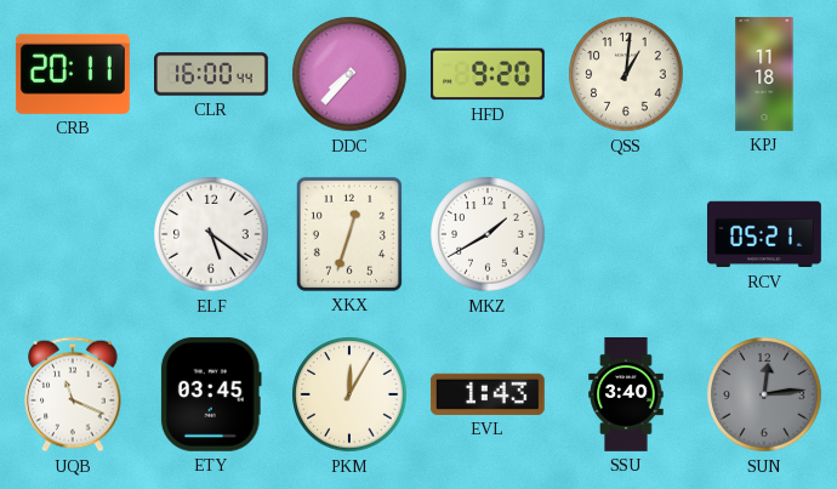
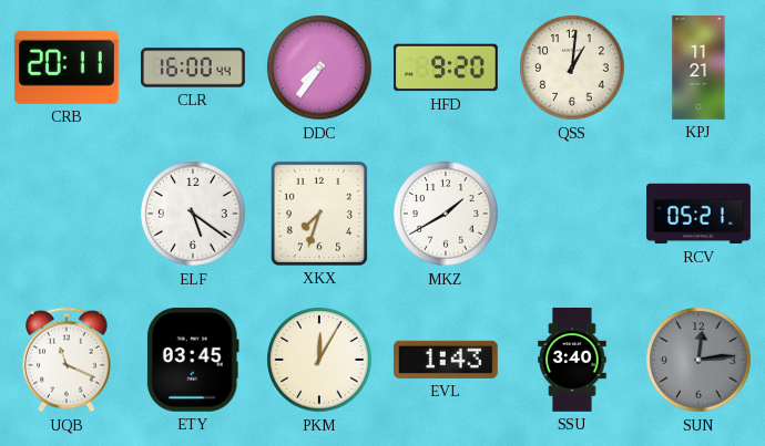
DDC: 7:37 -> 7:36
KPJ: 11:18 -> 11:21
XKX: 12:33 -> 7:33
